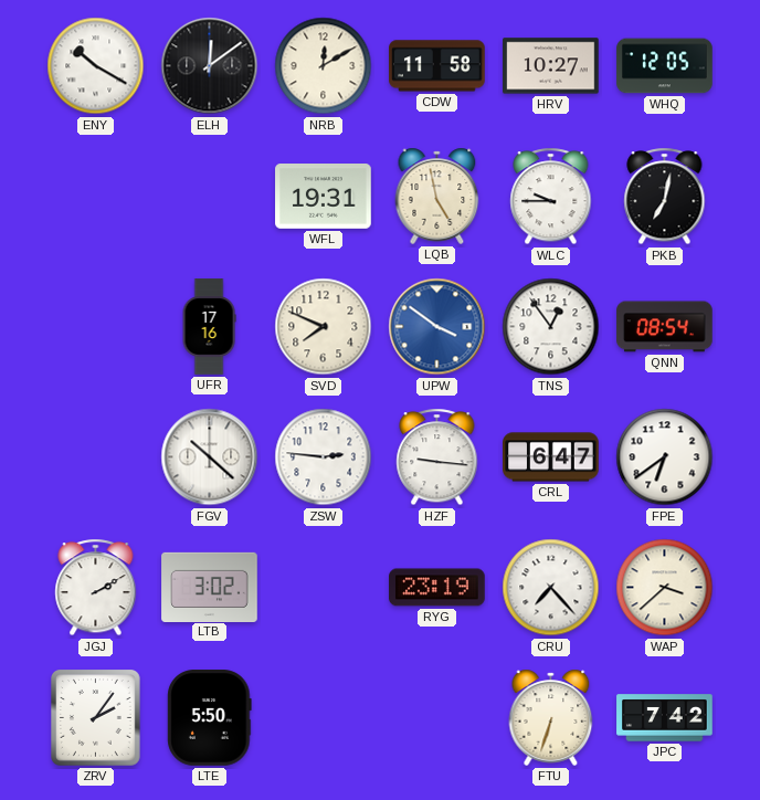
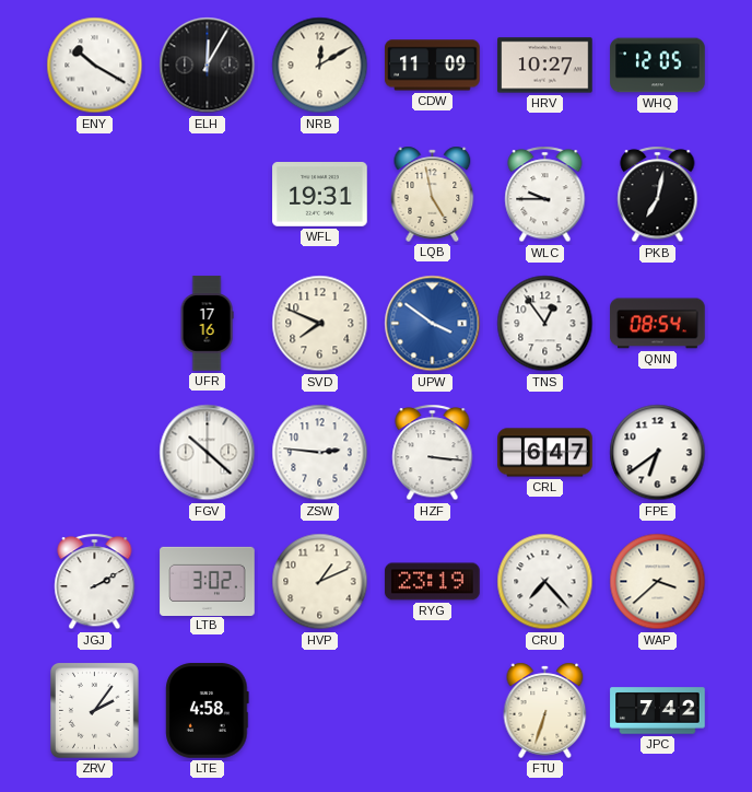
ELH: 12:09 -> 12:05
CDW: 11:58 -> 11:09
HZF: 9:16 -> 3:16
HVP: none -> 1:11
LTE: 5:50 -> 4:58
